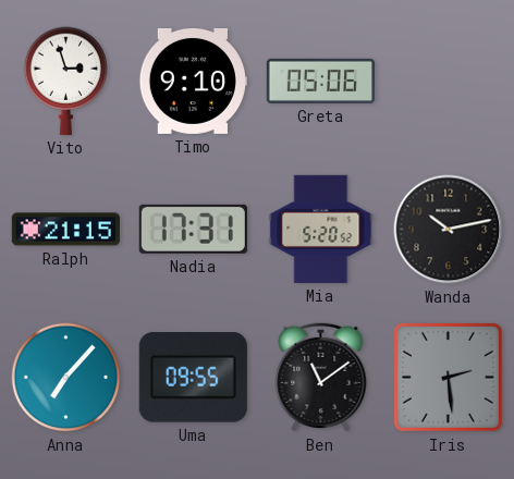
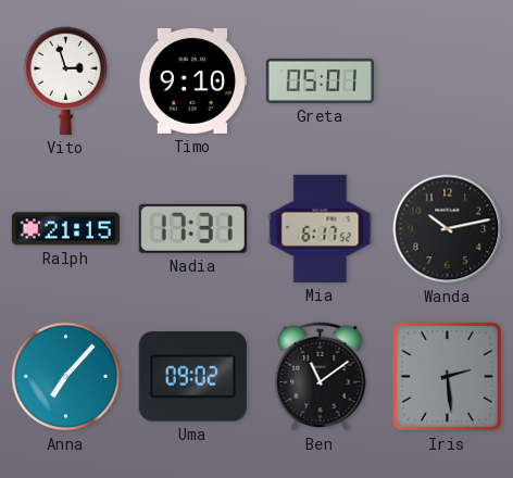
Greta: 05:06 -> 05:01
Mia: 5:20 -> 6:17
Uma: 09:55 -> 09:02
